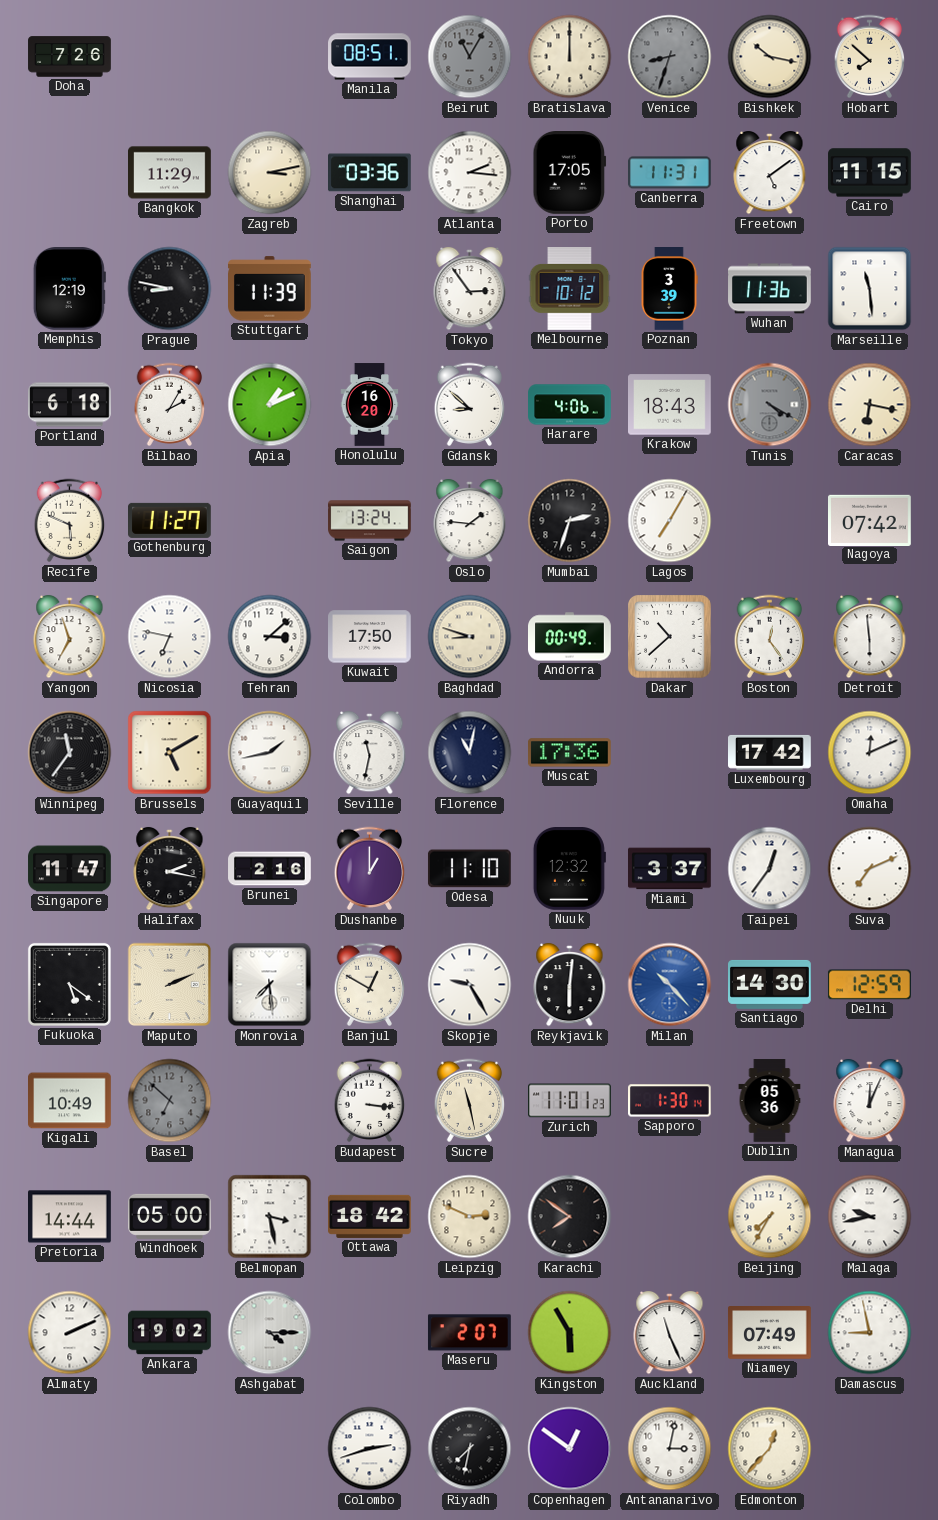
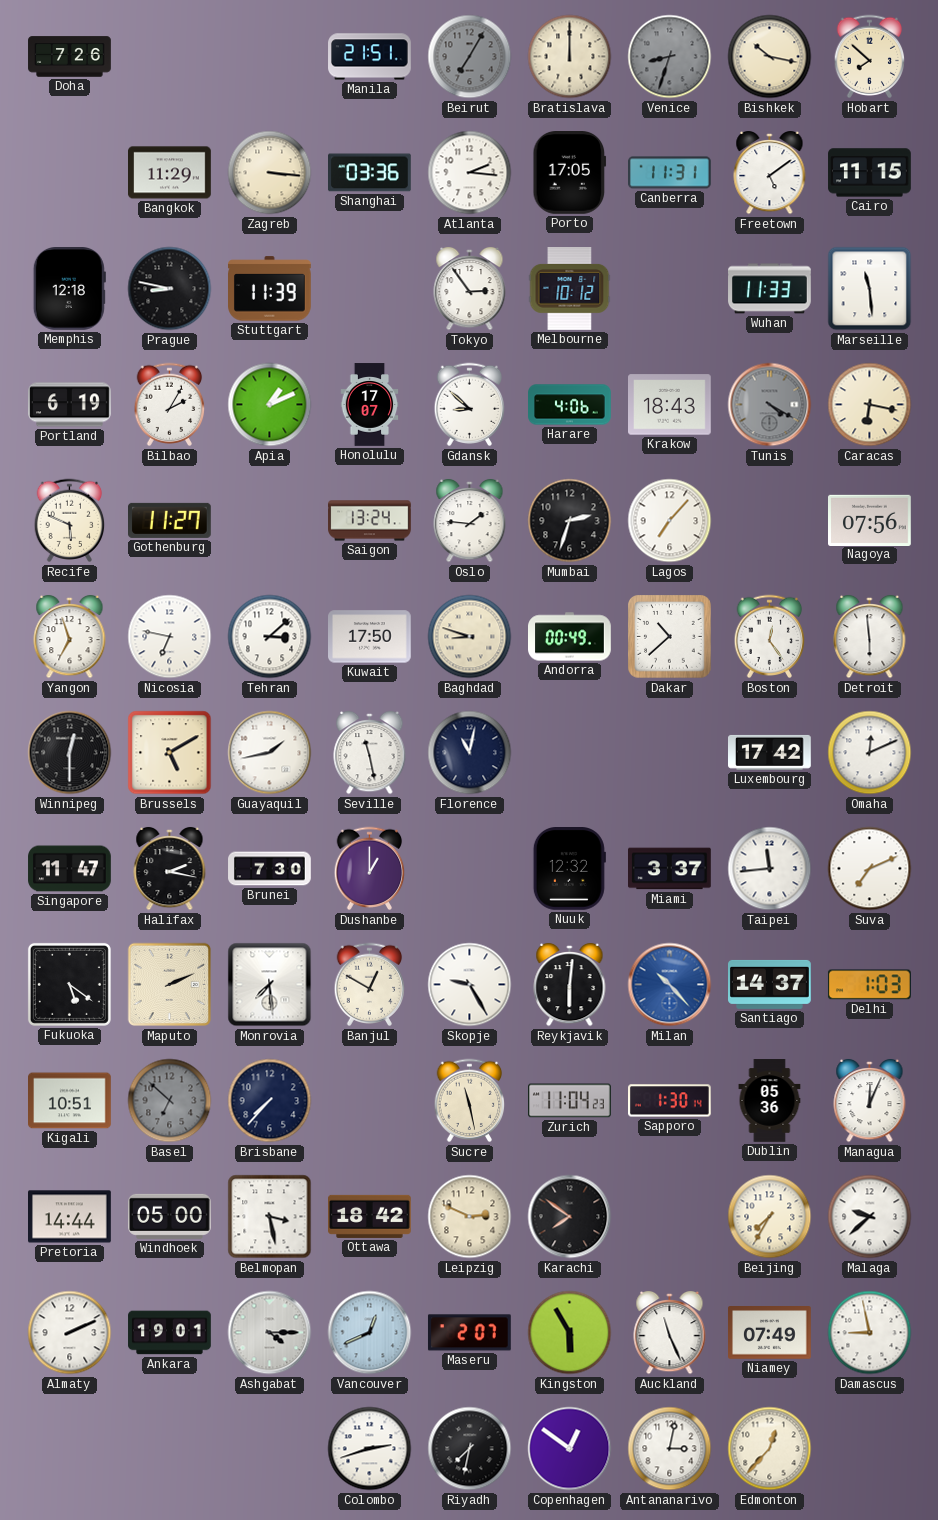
Manila: 08:51 -> 21:51
Beirut: 11:05 -> 7:05
Zagreb: 3:13 -> 3:16
Memphis: 12:19 -> 12:18
Poznan: 3:39 -> none
Wuhan: 11:36 -> 11:33
Portland: 6:18 -> 6:19
Honolulu: 16:20 -> 17:07
Lagos: 7:05 -> 7:07
Nagoya: 07:42 -> 07:56
Winnipeg: 11:36 -> 12:30
Seville: 11:32 -> 11:28
Muscat: 17:36 -> none
Brunei: 2:16 -> 7:30
Odesa: 11:10 -> none
Taipei: 12:36 -> 11:44
Santiago: 14:30 -> 14:37
Delhi: 12:59 -> 1:03
Kigali: 10:49 -> 10:51
Brisbane: none -> 7:37
Budapest: 3:16 -> none
Zurich: 11:01 -> 11:04
Malaga: 9:43 -> 9:38
Ankara: 19:02 -> 19:01
Vancouver: none -> 12:41
